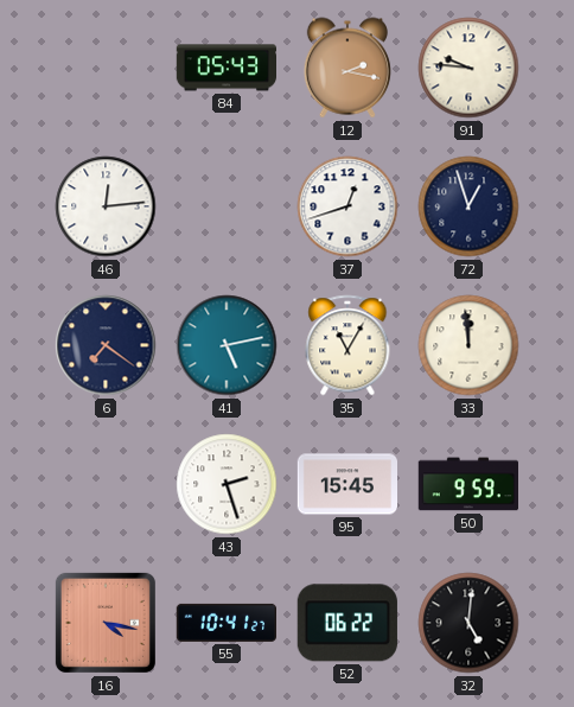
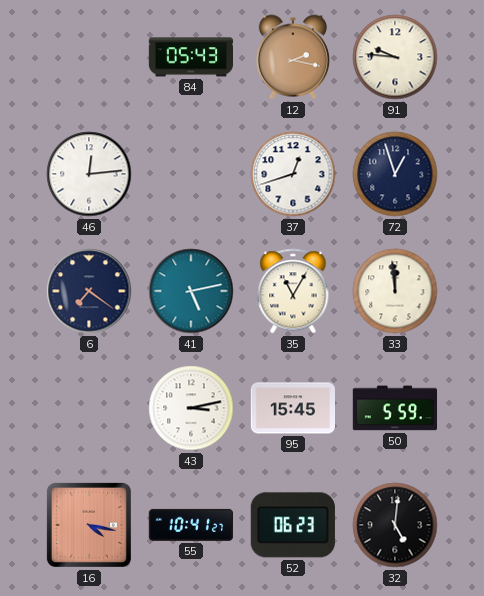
43: 2:27 -> 3:13
50: 9:59 -> 5:59
52: 06:22 -> 06:23
